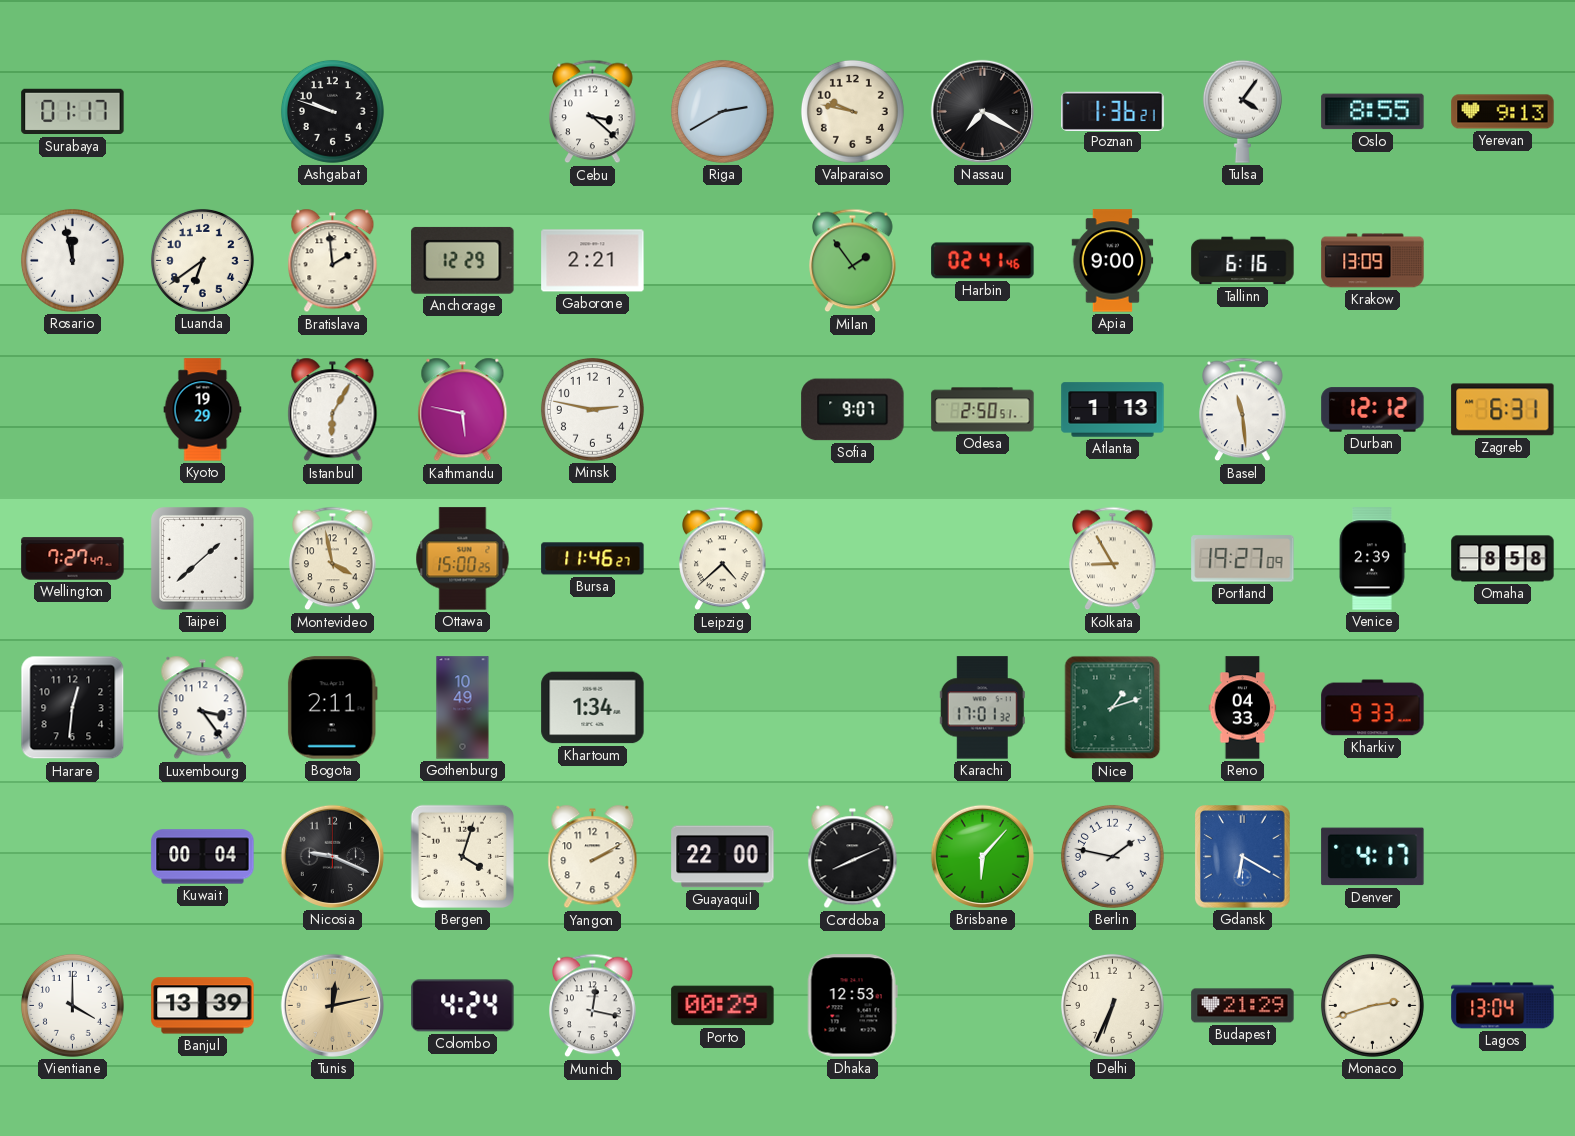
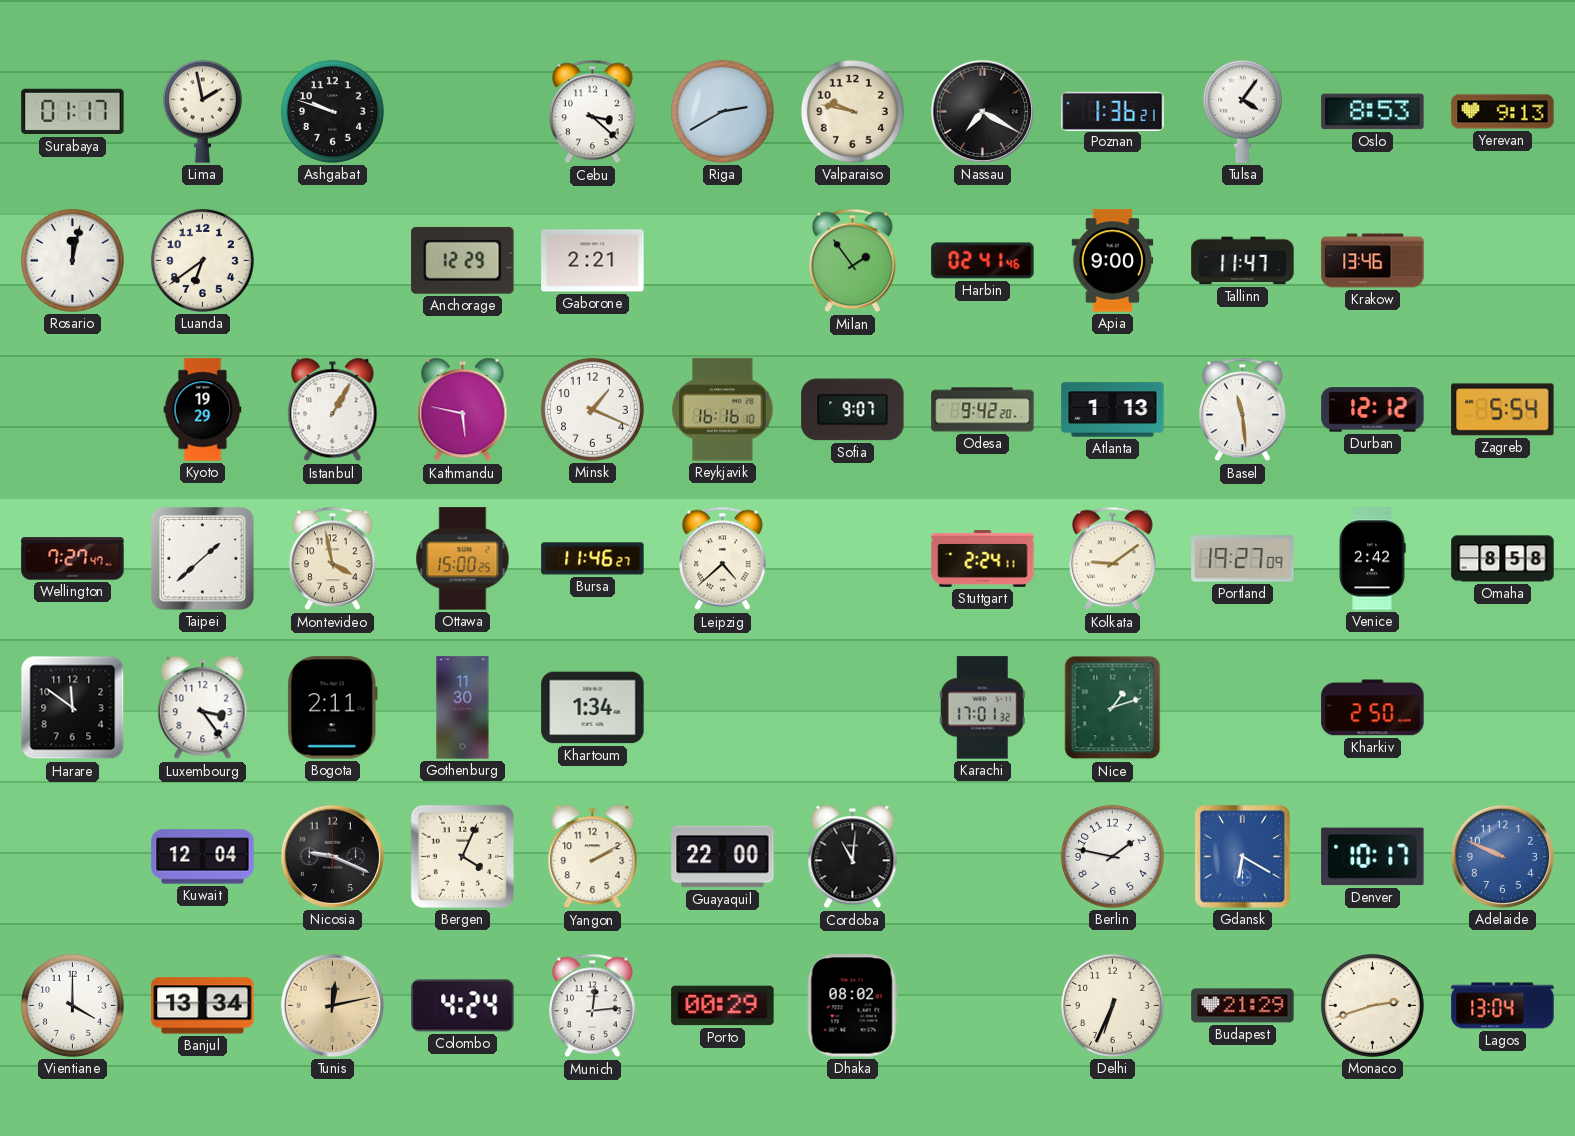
Lima: none -> 1:58
Oslo: 8:55 -> 8:53
Rosario: 11:58 -> 12:02
Bratislava: 1:59 -> none
Tallinn: 6:16 -> 11:47
Krakow: 13:09 -> 13:46
Istanbul: 6:05 -> 1:05
Minsk: 2:47 -> 1:19
Reykjavik: none -> 16:16
Odesa: 2:50 -> 9:42
Zagreb: 6:31 -> 5:54
Stuttgart: none -> 2:24
Kolkata: 8:55 -> 9:09
Venice: 2:39 -> 2:42
Harare: 12:31 -> 11:51
Gothenburg: 10:49 -> 11:30
Reno: 04:33 -> none
Kharkiv: 9:33 -> 2:50
Kuwait: 00:04 -> 12:04
Bergen: 4:03 -> 4:04
Cordoba: 8:11 -> 11:01
Brisbane: 6:07 -> none
Denver: 4:17 -> 10:17
Adelaide: none -> 9:49
Banjul: 13:39 -> 13:34
Munich: 12:17 -> 12:14
Dhaka: 12:53 -> 08:02
